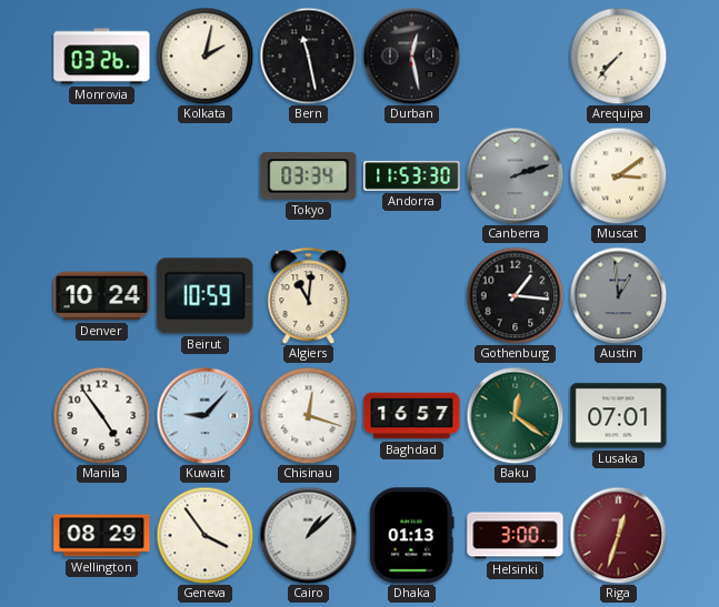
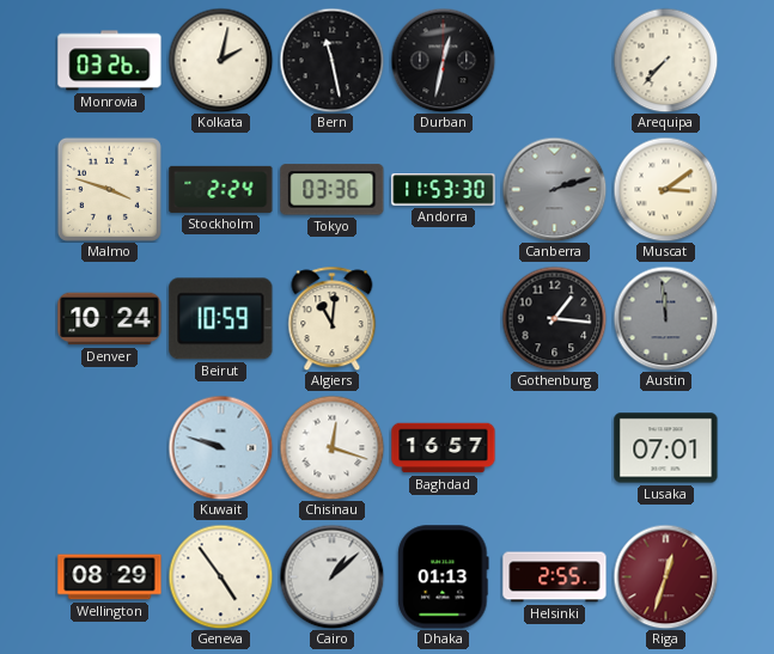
Durban: 12:28 -> 12:32
Malmo: none -> 3:48
Stockholm: none -> 2:24
Tokyo: 03:34 -> 03:36
Austin: 12:59 -> 11:59
Manila: 4:54 -> none
Kuwait: 9:07 -> 9:48
Baku: 12:21 -> none
Geneva: 3:54 -> 4:54
Helsinki: 3:00 -> 2:55
